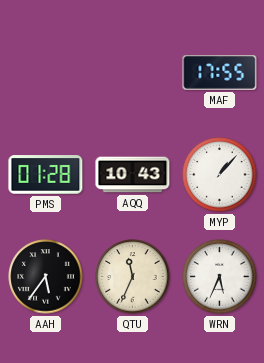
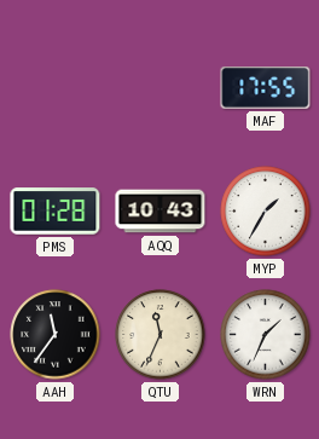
MYP: 1:07 -> 1:35
AAH: 5:36 -> 11:36
WRN: 5:34 -> 1:34
